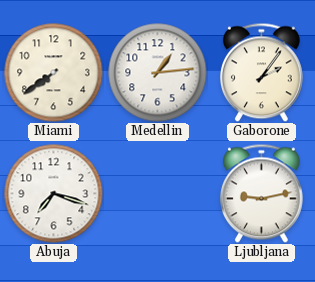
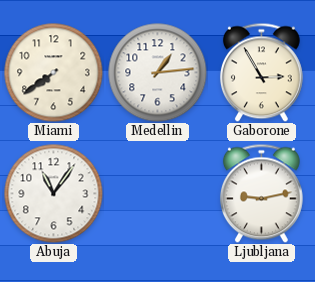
Gaborone: 2:06 -> 2:55
Abuja: 7:18 -> 11:06
